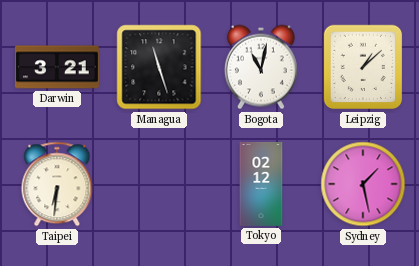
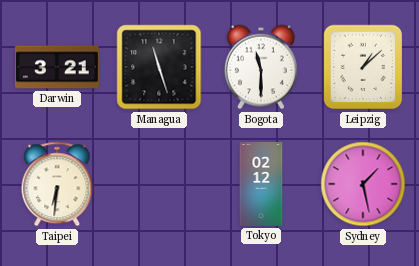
Bogota: 11:02 -> 11:30
